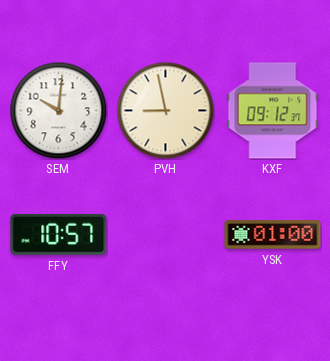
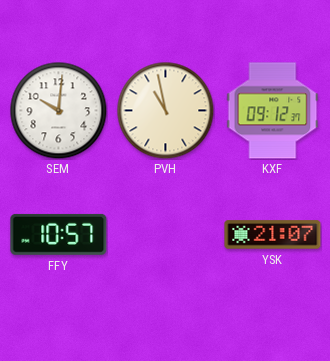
PVH: 8:58 -> 10:58
YSK: 01:00 -> 21:07
